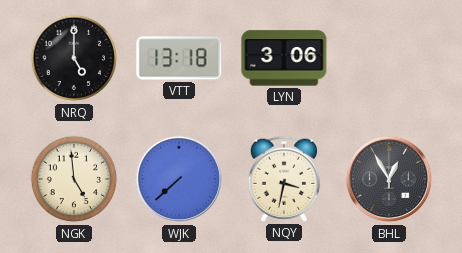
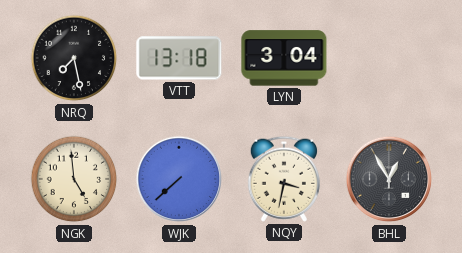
NRQ: 5:00 -> 7:28
LYN: 3:06 -> 3:04
